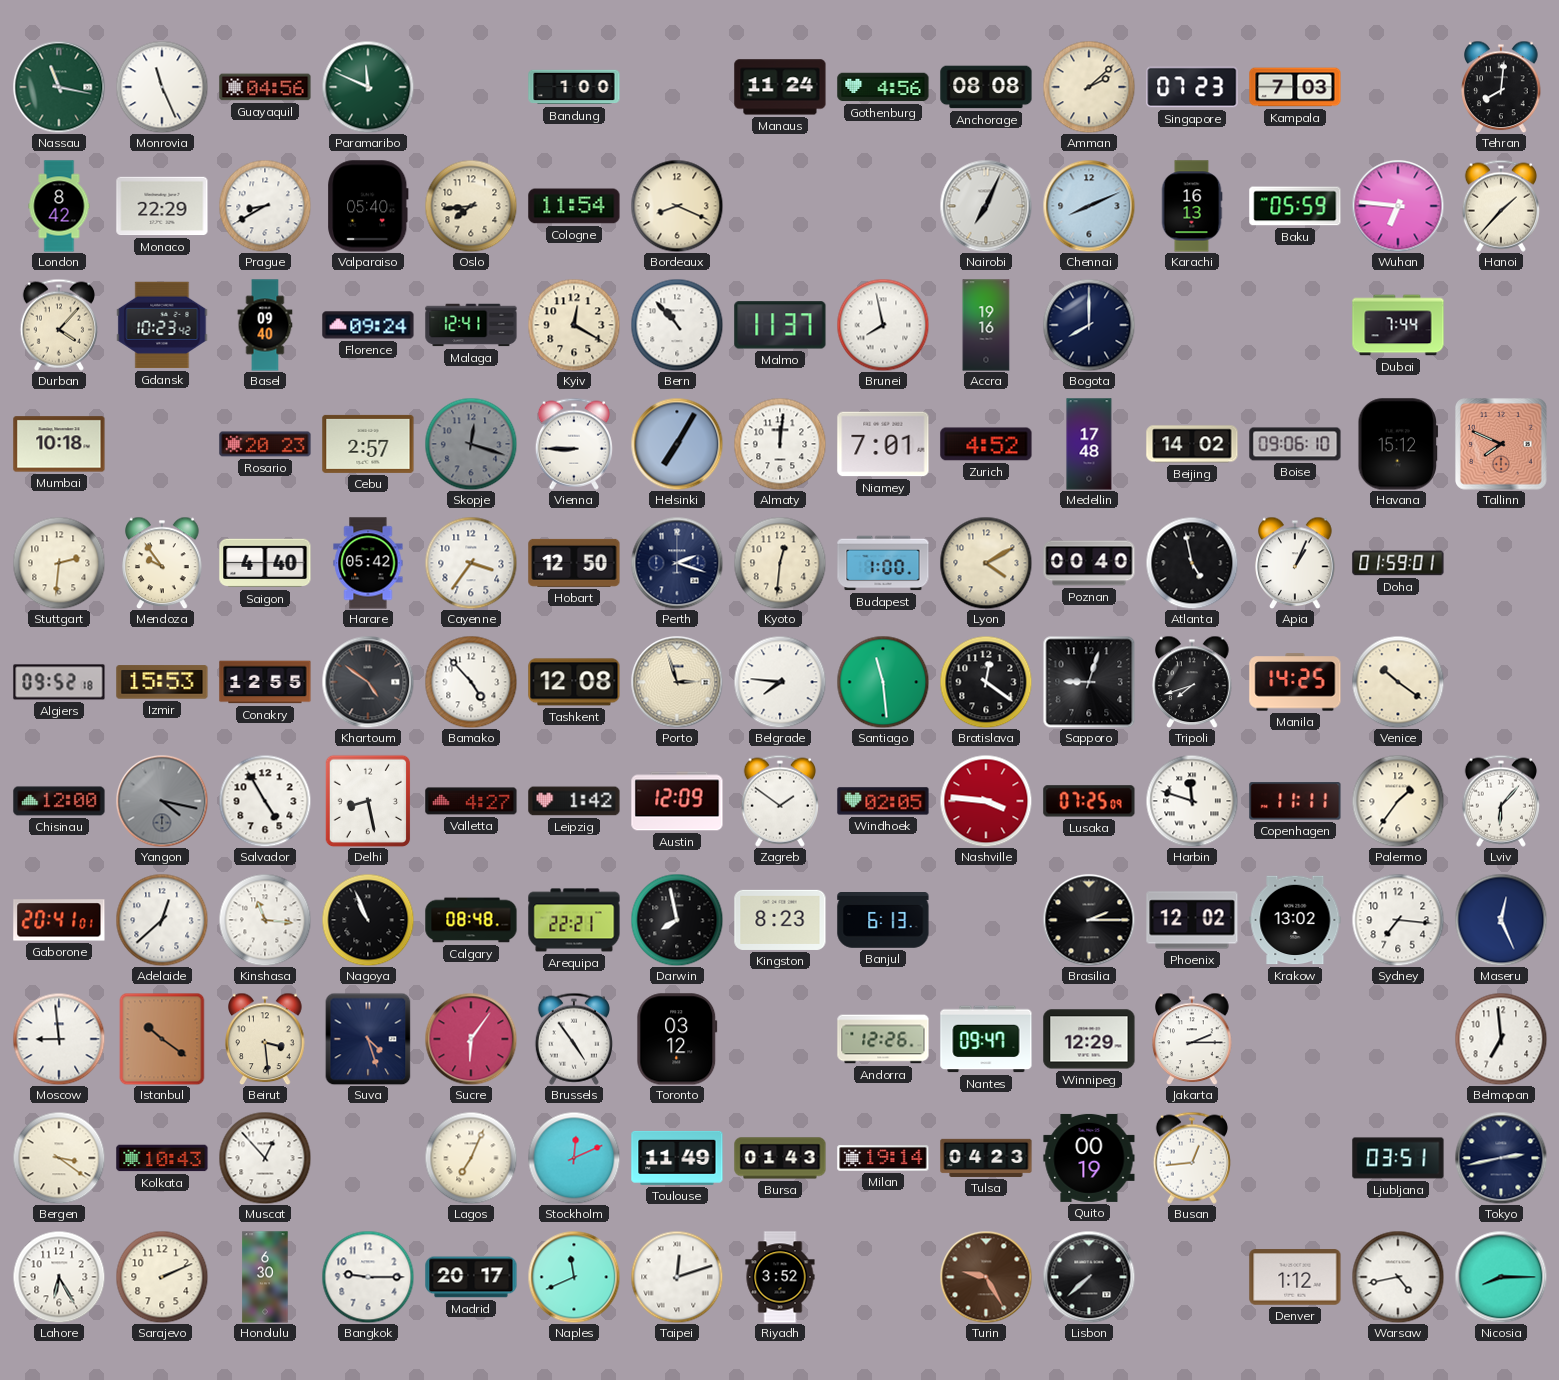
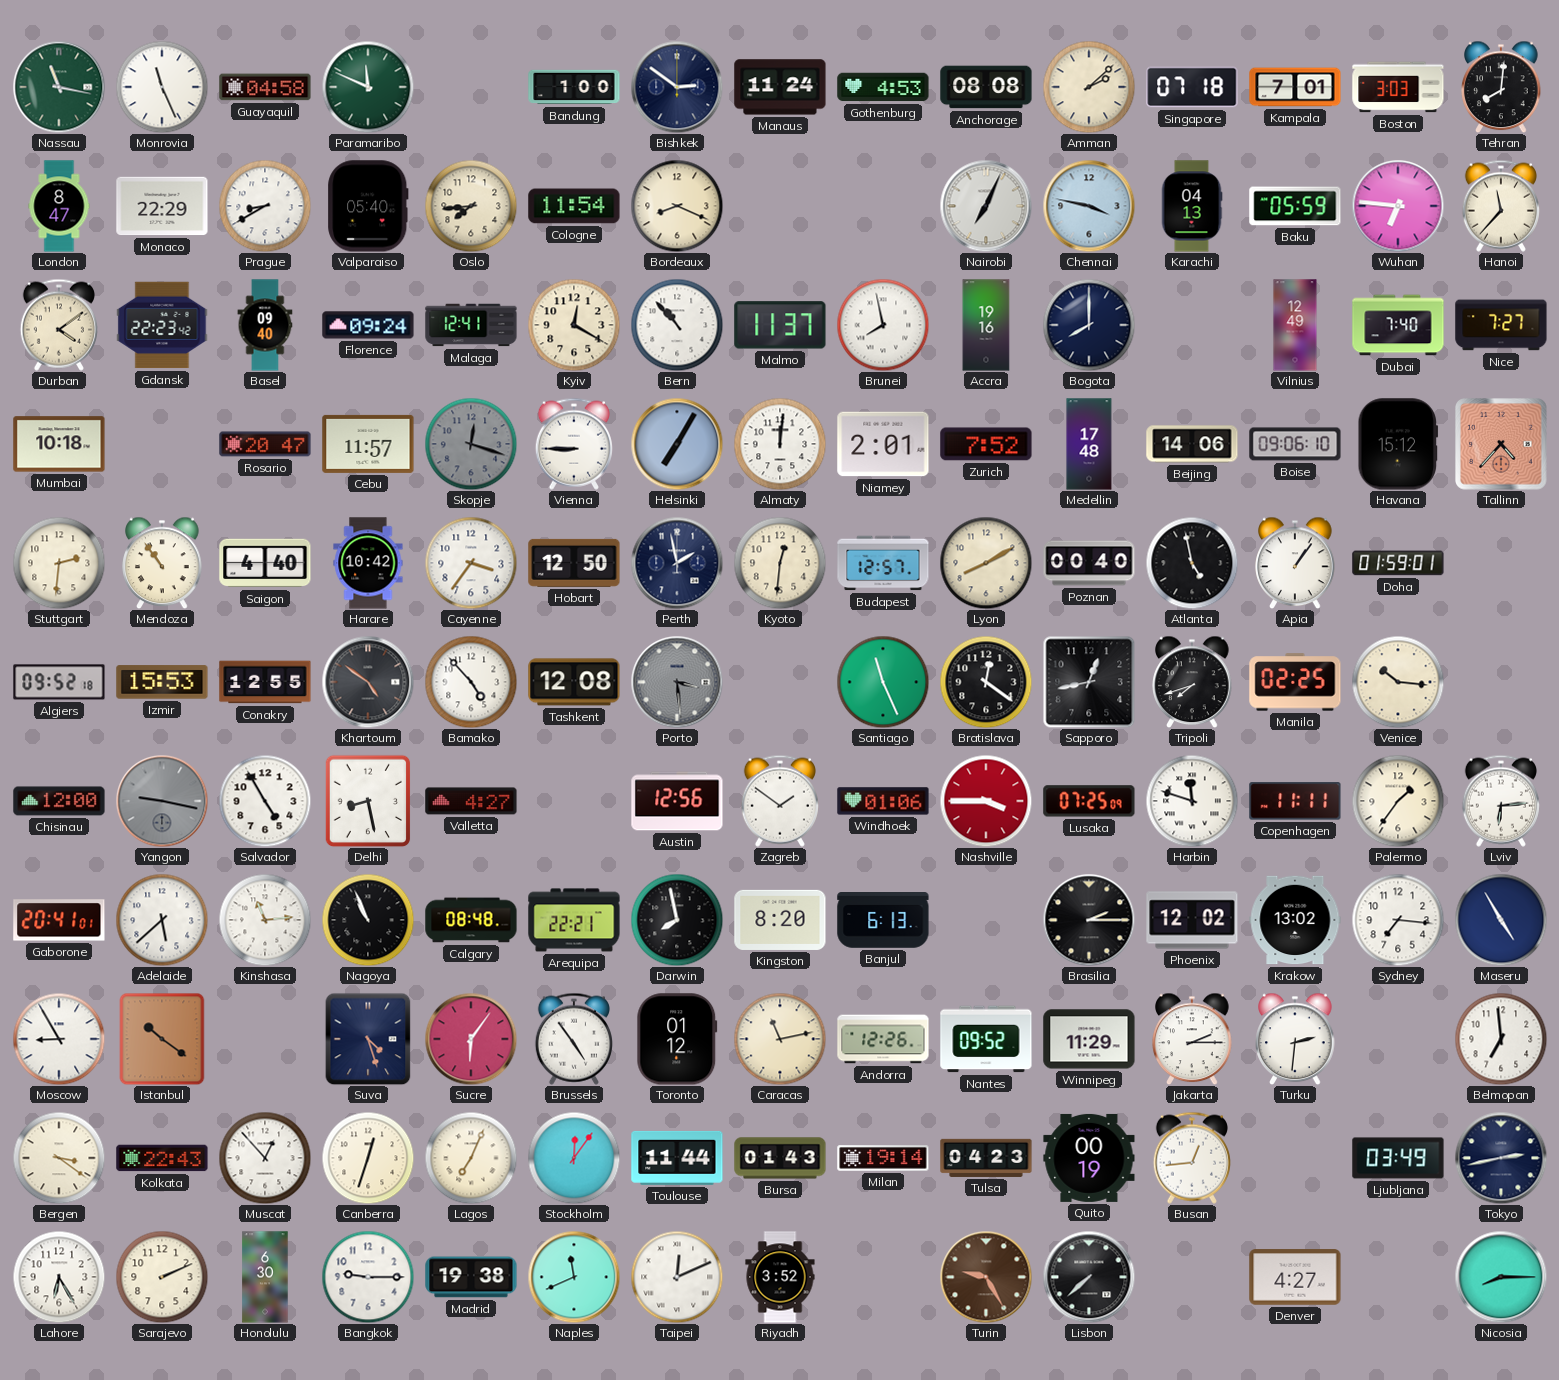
Guayaquil: 04:56 -> 04:58
Bishkek: none -> 2:51
Gothenburg: 4:56 -> 4:53
Singapore: 07:23 -> 07:18
Kampala: 7:03 -> 7:01
Boston: none -> 3:03
London: 8:42 -> 8:47
Chennai: 8:11 -> 3:47
Karachi: 16:13 -> 04:13
Hanoi: 1:37 -> 11:37
Durban: 4:07 -> 4:09
Gdansk: 10:23 -> 22:23
Vilnius: none -> 12:49
Dubai: 7:44 -> 7:40
Nice: none -> 7:27
Rosario: 20:23 -> 20:47
Cebu: 2:57 -> 11:57
Niamey: 7:01 -> 2:01
Zurich: 4:52 -> 7:52
Beijing: 14:02 -> 14:06
Tallinn: 7:49 -> 4:37
Mendoza: 9:54 -> 10:54
Harare: 05:42 -> 10:42
Perth: 2:18 -> 1:58
Budapest: 1:00 -> 12:57
Lyon: 4:10 -> 8:10
Apia: 1:04 -> 1:06
Porto: 2:57 -> 3:29
Porto dial: cream -> grey
Belgrade: 7:46 -> none
Santiago: 11:29 -> 11:26
Sapporo: 9:03 -> 12:43
Manila: 14:25 -> 02:25
Venice: 10:21 -> 10:16
Yangon: 4:17 -> 9:17
Leipzig: 1:42 -> none
Austin: 12:09 -> 12:56
Windhoek: 02:05 -> 01:06
Nashville: 3:46 -> 3:45
Lviv: 6:07 -> 6:14
Adelaide: 12:38 -> 5:38
Kinshasa: 11:16 -> 11:14
Kingston: 8:23 -> 8:20
Maseru: 12:26 -> 4:55
Moscow: 8:59 -> 8:55
Beirut: 3:29 -> none
Toronto: 03:12 -> 01:12
Caracas: none -> 11:13
Nantes: 09:47 -> 09:52
Winnipeg: 12:29 -> 11:29
Turku: none -> 2:31
Kolkata: 10:43 -> 22:43
Canberra: none -> 12:33
Stockholm: 12:11 -> 12:06
Toulouse: 11:49 -> 11:44
Ljubljana: 03:51 -> 03:49
Madrid: 20:17 -> 19:38
Taipei: 12:12 -> 12:11
Denver: 1:12 -> 4:27
Warsaw: 4:43 -> none
